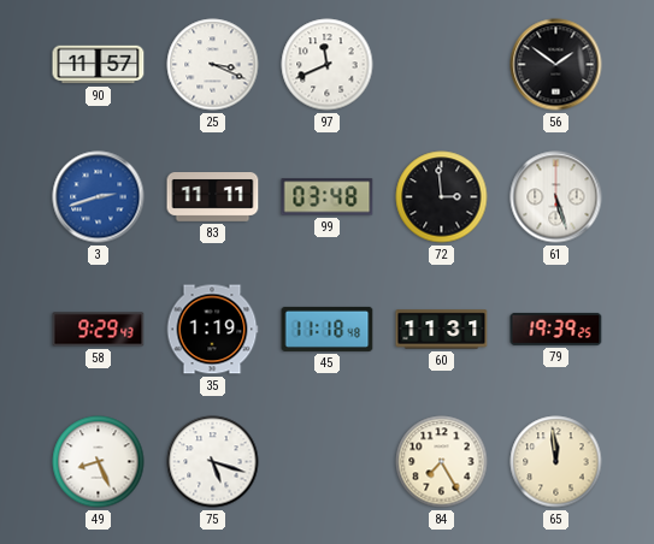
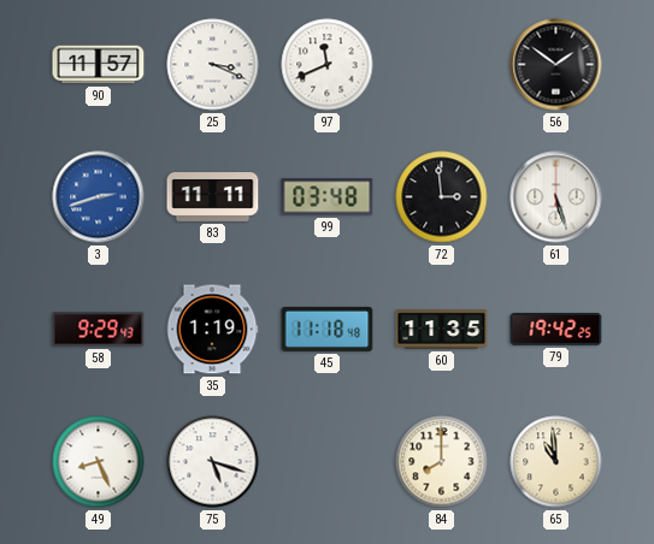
60: 11:31 -> 11:35
79: 19:39 -> 19:42
84: 7:25 -> 8:00
65: 11:59 -> 10:59
